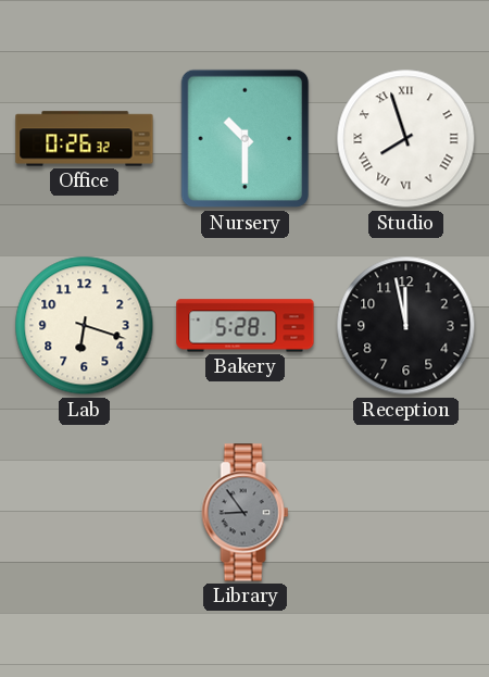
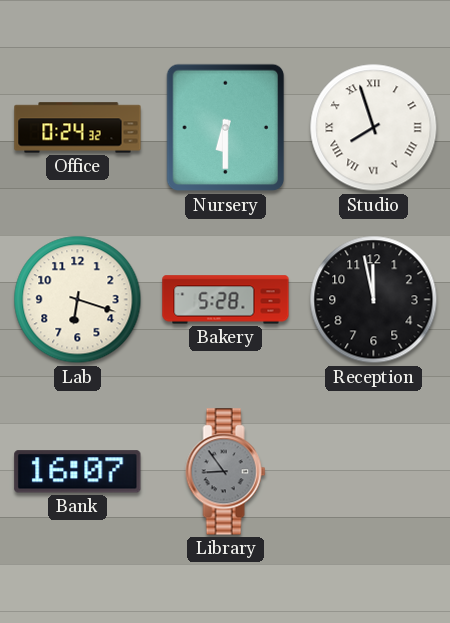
Office: 0:26 -> 0:24
Nursery: 10:30 -> 6:30
Bank: none -> 16:07
